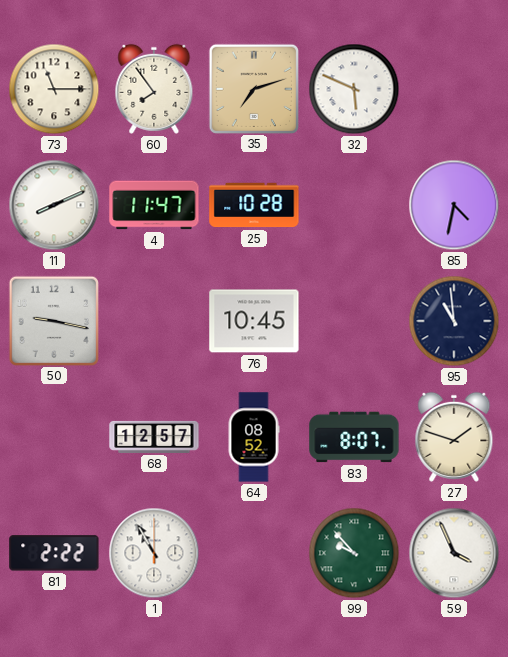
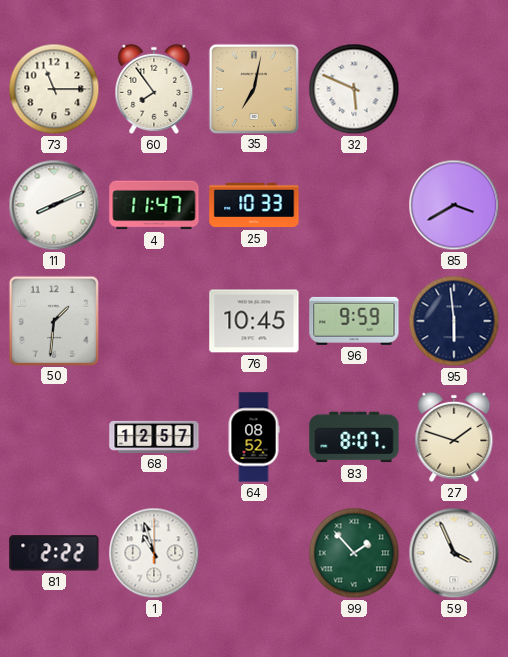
35: 7:12 -> 7:02
25: 10:28 -> 10:33
85: 4:32 -> 3:40
50: 9:17 -> 1:31
96: none -> 9:59
95: 10:59 -> 5:59
1: 10:55 -> 10:57
99: 9:53 -> 1:53
